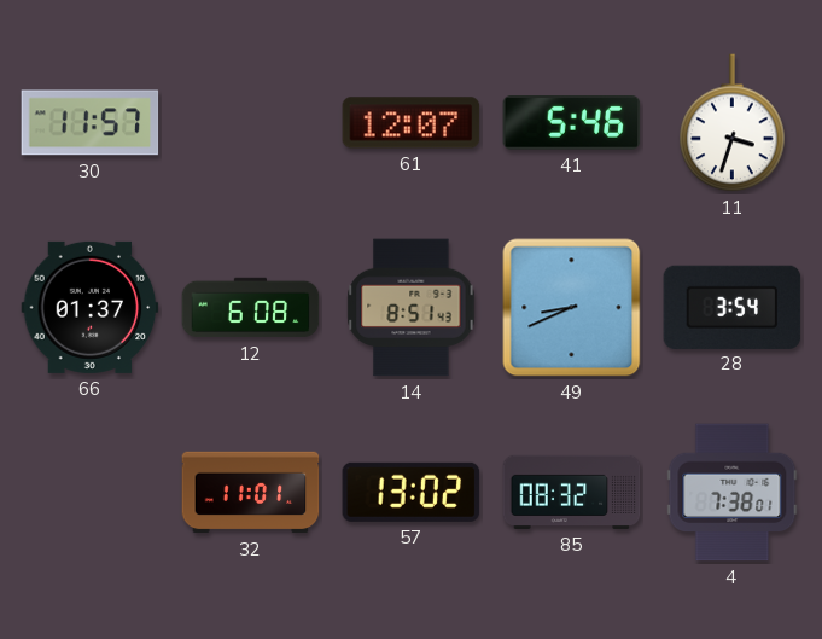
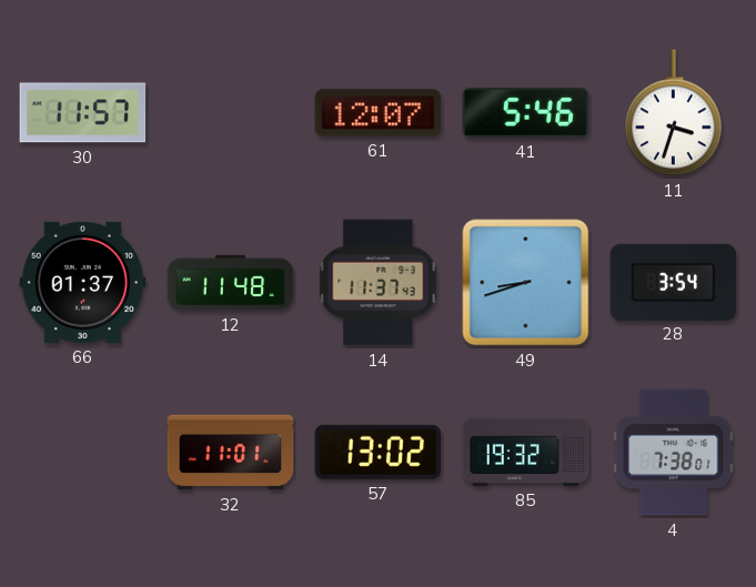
12: 6:08 -> 11:48
14: 8:51 -> 11:37
49: 8:41 -> 8:42
85: 08:32 -> 19:32
